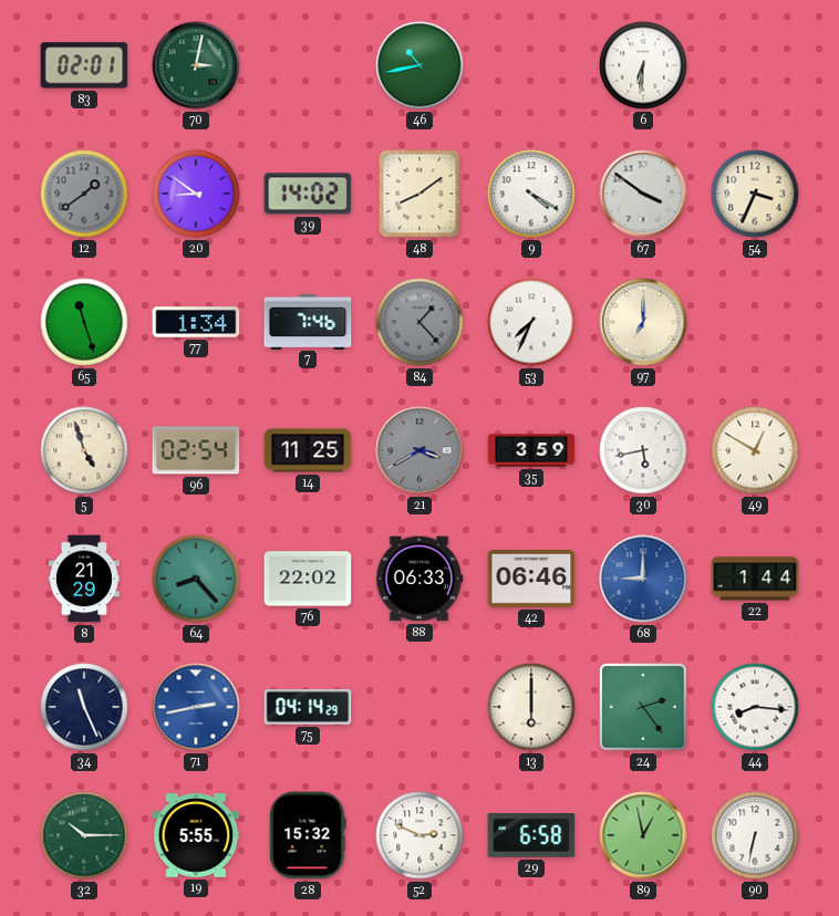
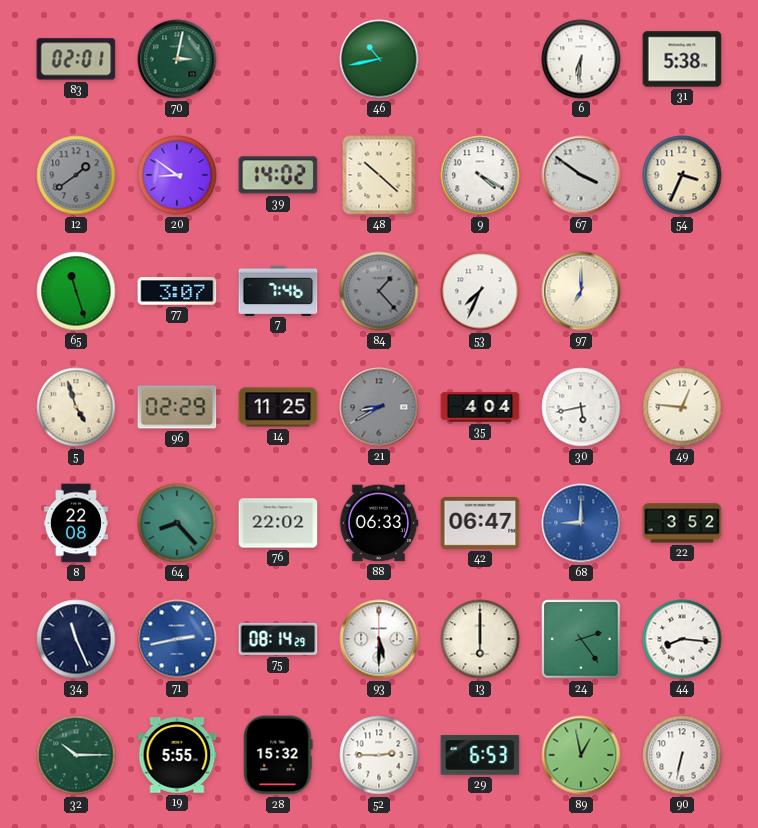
31: none -> 5:38
48: 8:09 -> 10:22
77: 1:34 -> 3:07
96: 02:54 -> 02:29
21: 3:40 -> 8:40
35: 3:59 -> 4:04
49: 12:50 -> 12:46
8: 21:29 -> 22:08
42: 06:46 -> 06:47
22: 1:44 -> 3:52
75: 04:14 -> 08:14
93: none -> 5:30
52: 2:49 -> 2:45
29: 6:58 -> 6:53
